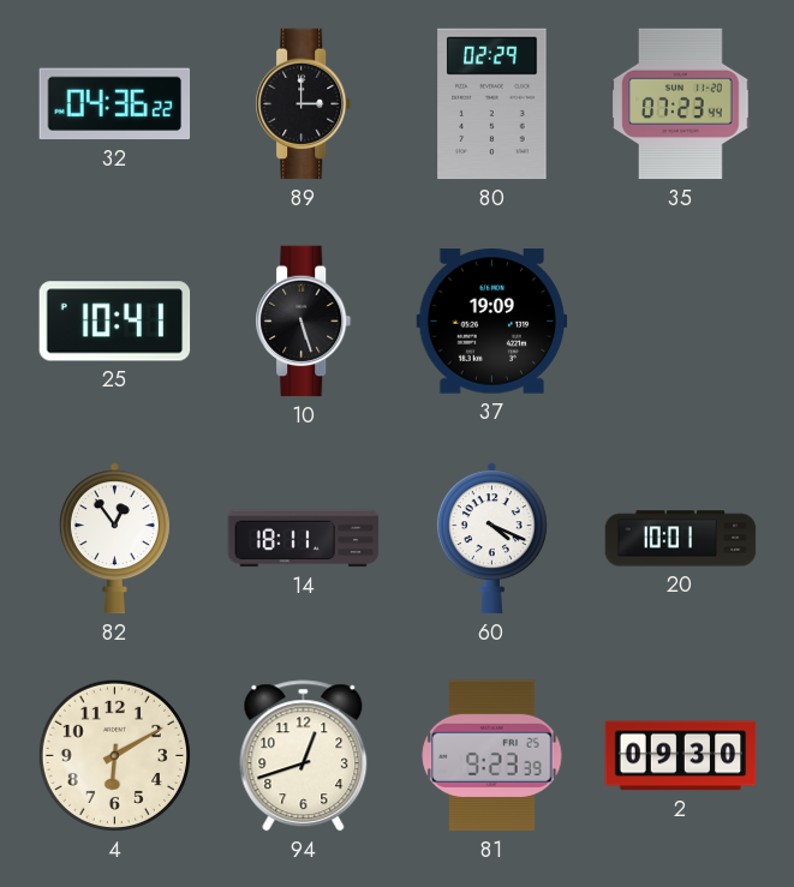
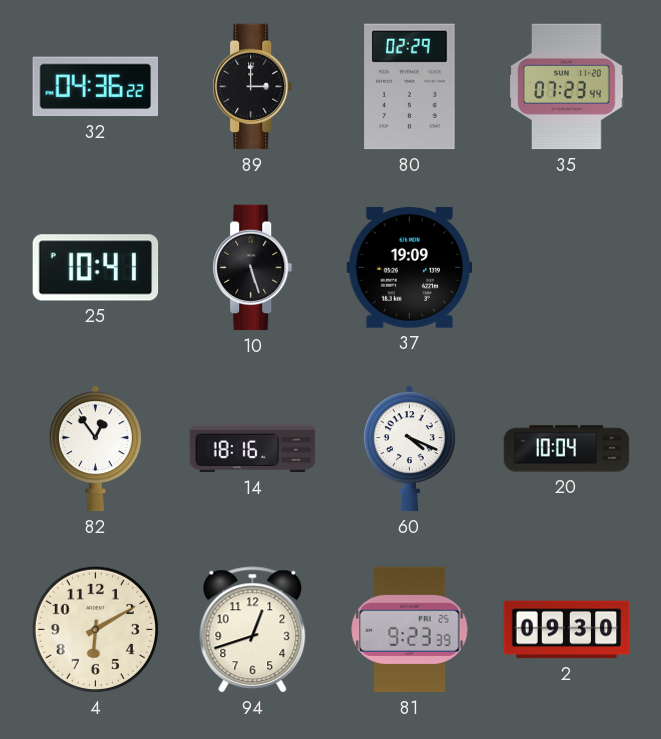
14: 18:11 -> 18:16
20: 10:01 -> 10:04
